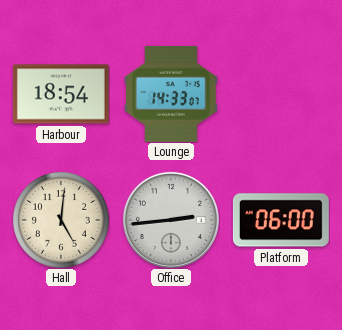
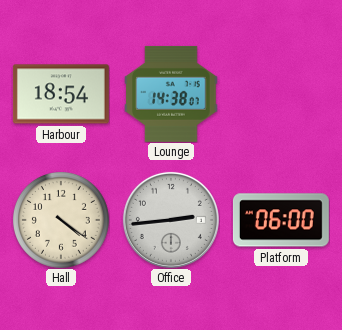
Lounge: 14:33 -> 14:38
Hall: 5:01 -> 4:21
